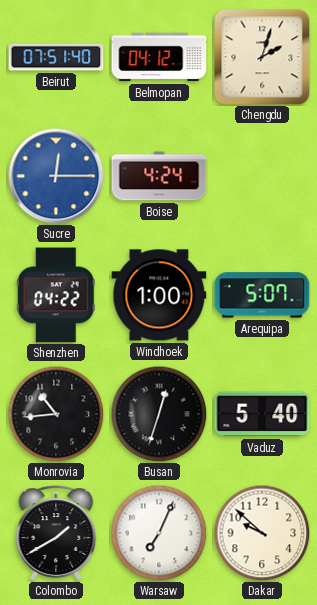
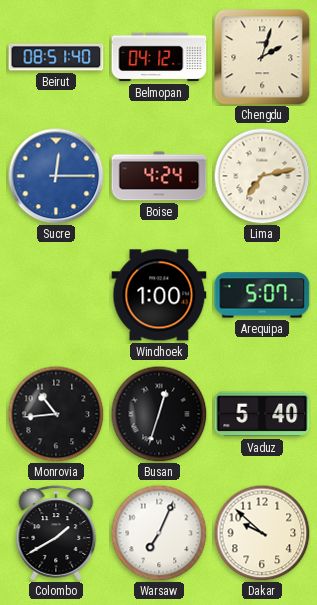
Beirut: 07:51 -> 08:51
Lima: none -> 7:13
Shenzhen: 04:22 -> none
